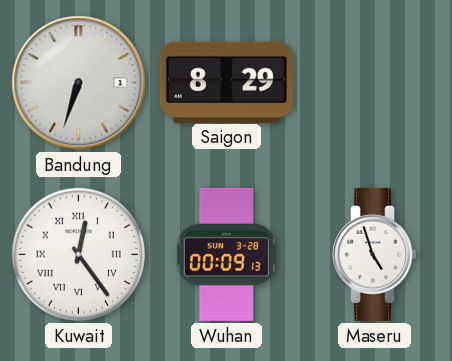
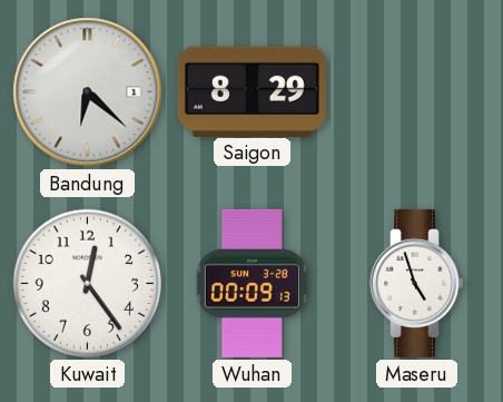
Bandung: 6:33 -> 6:22
Kuwait numerals: Roman -> Arabic
